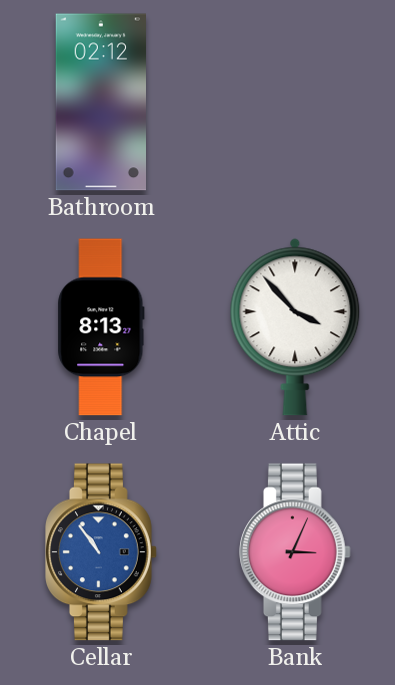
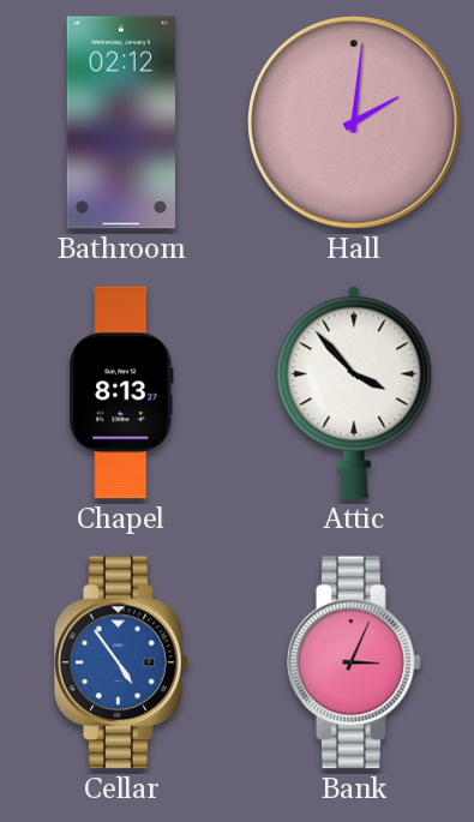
Hall: none -> 2:01
Cellar: 10:54 -> 4:54
